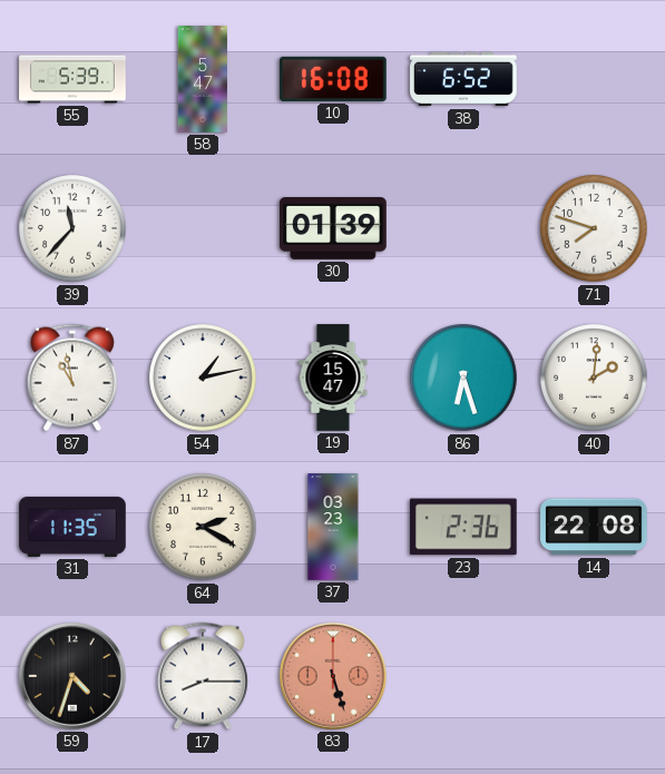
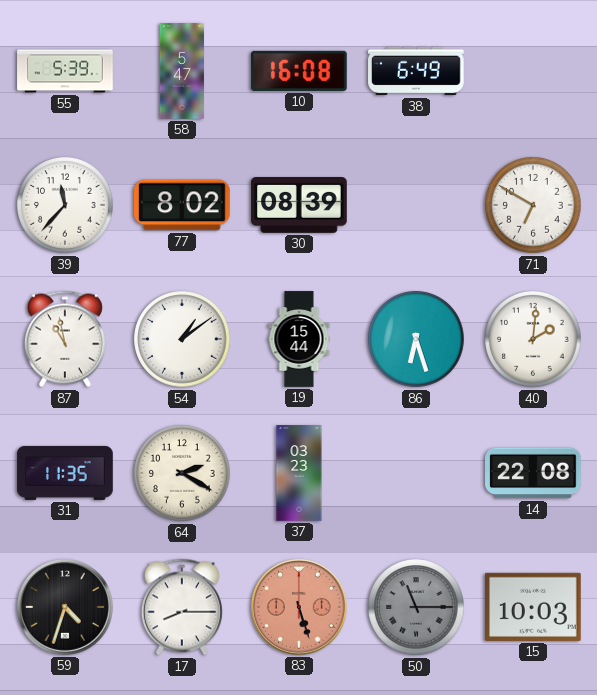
38: 6:52 -> 6:49
77: none -> 8:02
30: 01:39 -> 08:39
71: 7:48 -> 6:50
54: 1:13 -> 1:09
19: 15:47 -> 15:44
23: 2:36 -> none
50: none -> 11:15
15: none -> 10:03
